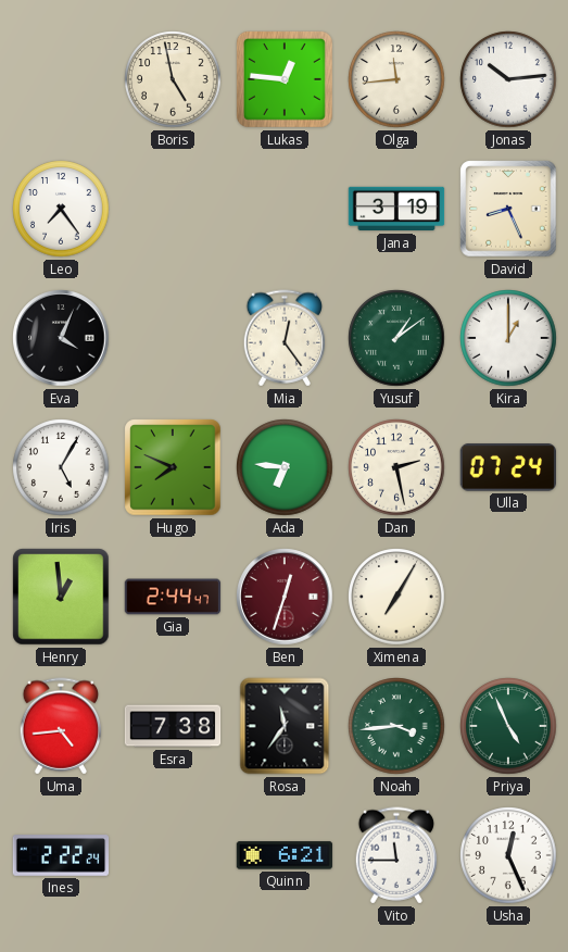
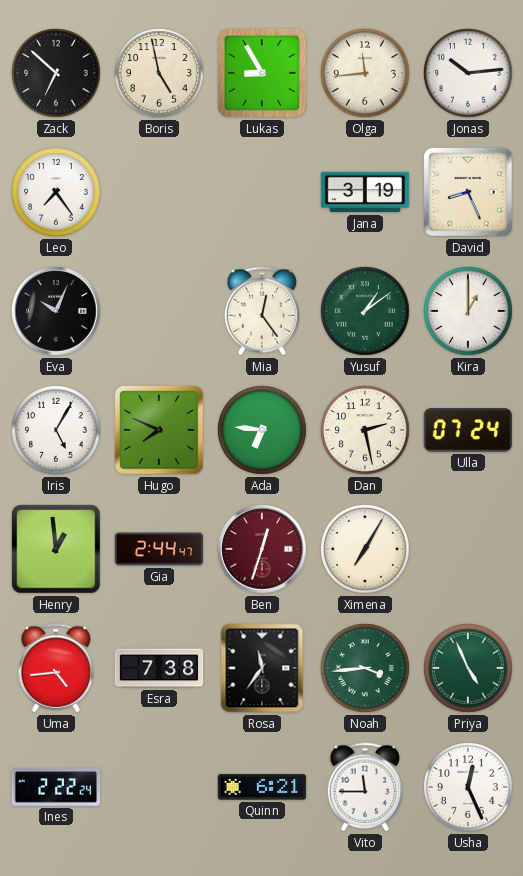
Zack: none -> 6:52
Lukas: 12:46 -> 8:55
Eva: 4:04 -> 10:04
